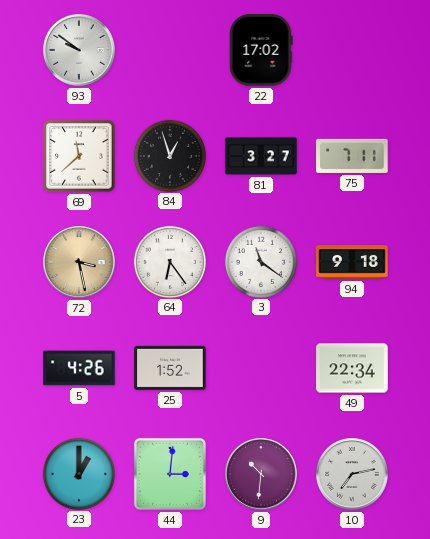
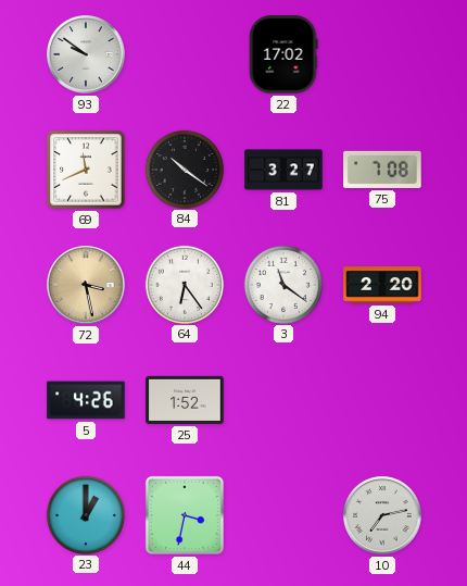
69: 11:38 -> 11:41
84: 12:57 -> 10:21
75: 7:11 -> 7:08
94: 9:18 -> 2:20
49: 22:34 -> none
44: 3:01 -> 3:32
9: 10:31 -> none
